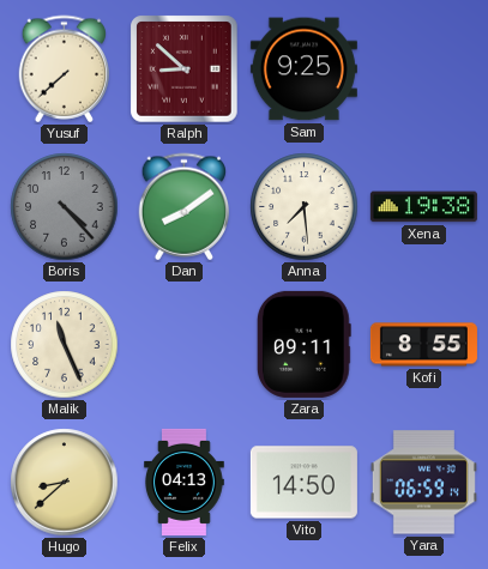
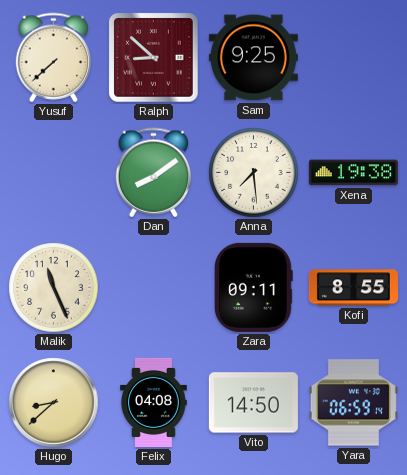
Boris: 4:23 -> none
Felix: 04:13 -> 04:08
